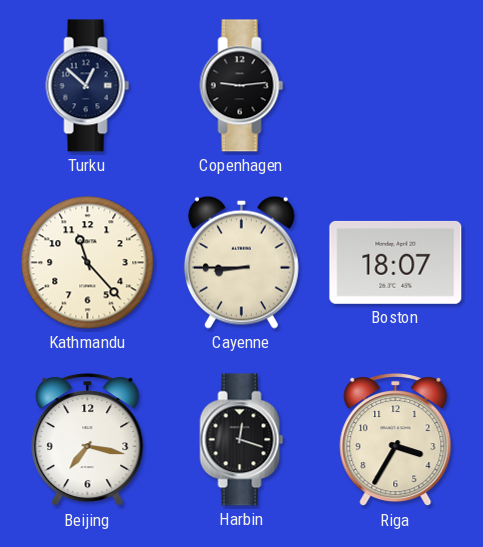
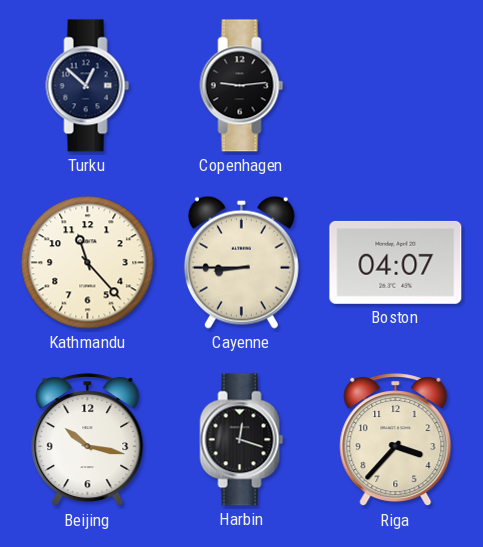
Boston: 18:07 -> 04:07
Beijing: 7:17 -> 10:17
Riga: 3:35 -> 3:37
